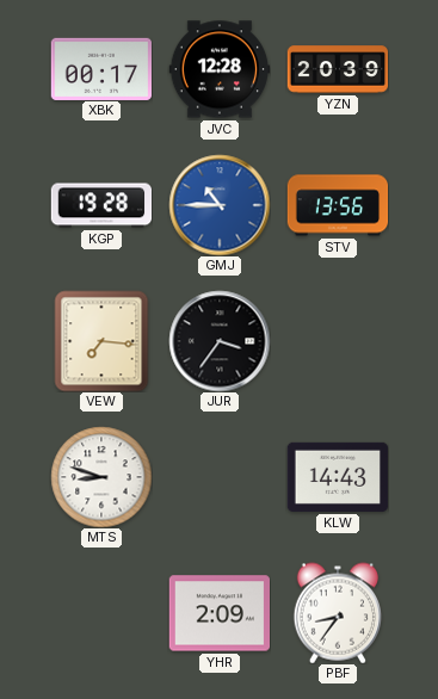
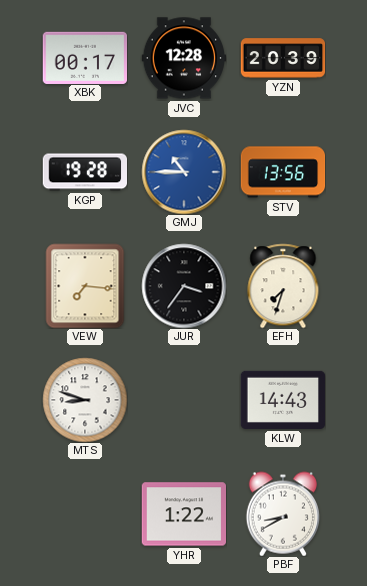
EFH: none -> 7:33
YHR: 2:09 -> 1:22
PBF: 8:36 -> 8:40
